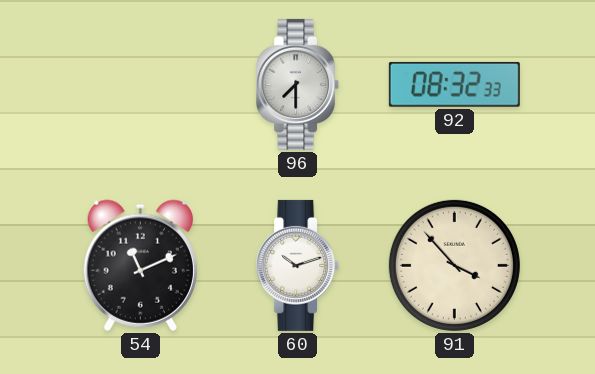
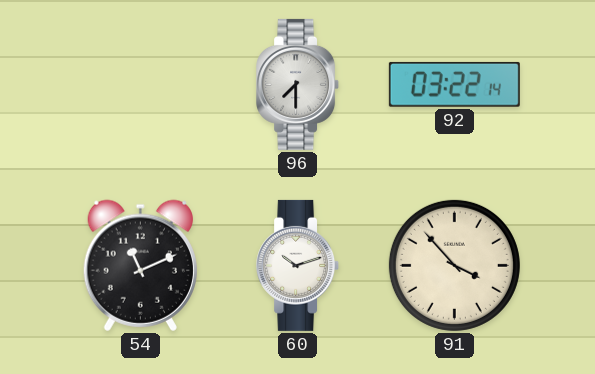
92: 08:32 -> 03:22
